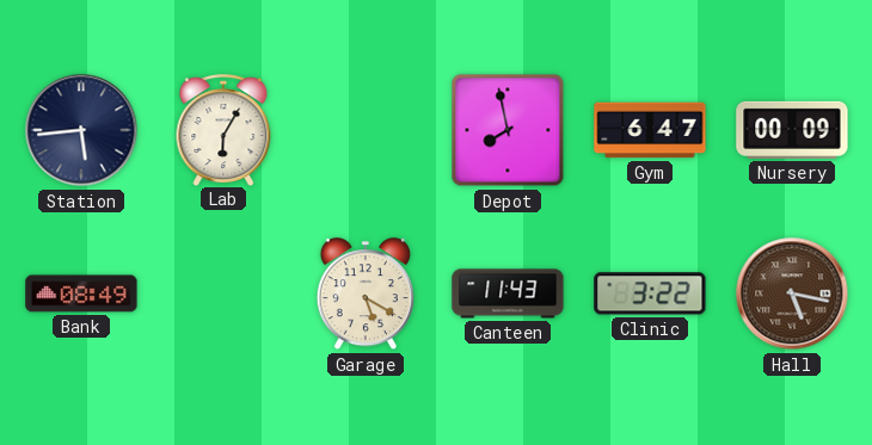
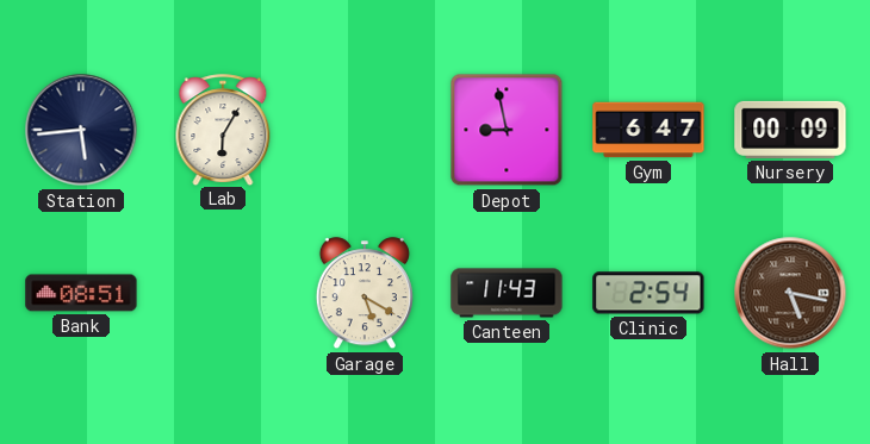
Depot: 7:58 -> 8:58
Bank: 08:49 -> 08:51
Clinic: 3:22 -> 2:54
